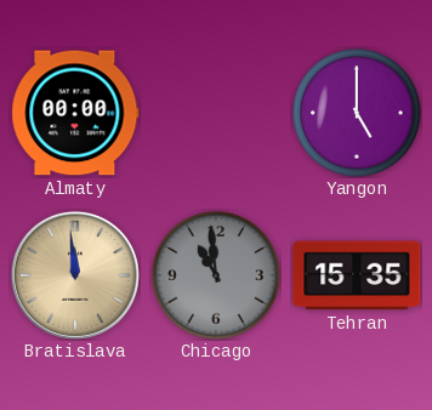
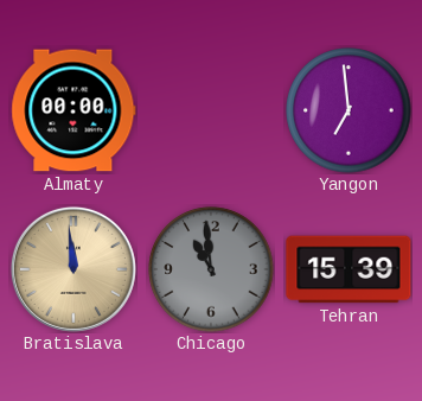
Yangon: 5:00 -> 6:59
Tehran: 15:35 -> 15:39
